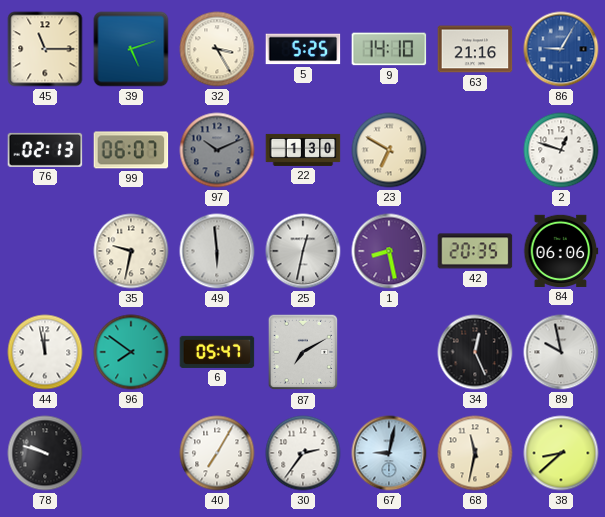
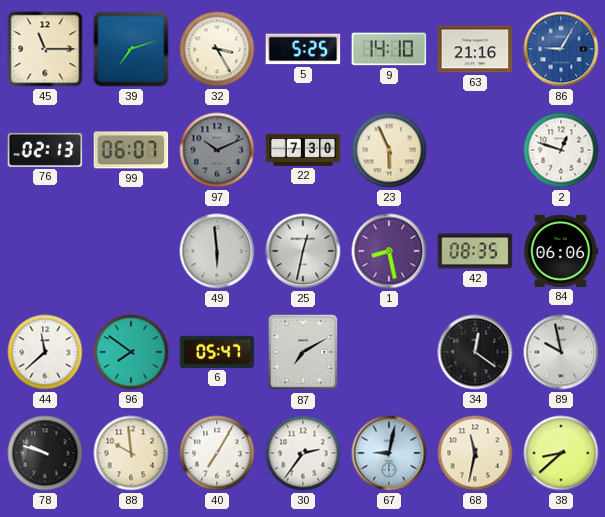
39: 5:12 -> 7:12
22: 1:30 -> 7:30
23: 6:50 -> 5:56
35: 9:32 -> none
42: 20:35 -> 08:35
44: 11:58 -> 11:38
34: 12:26 -> 12:21
88: none -> 9:59
